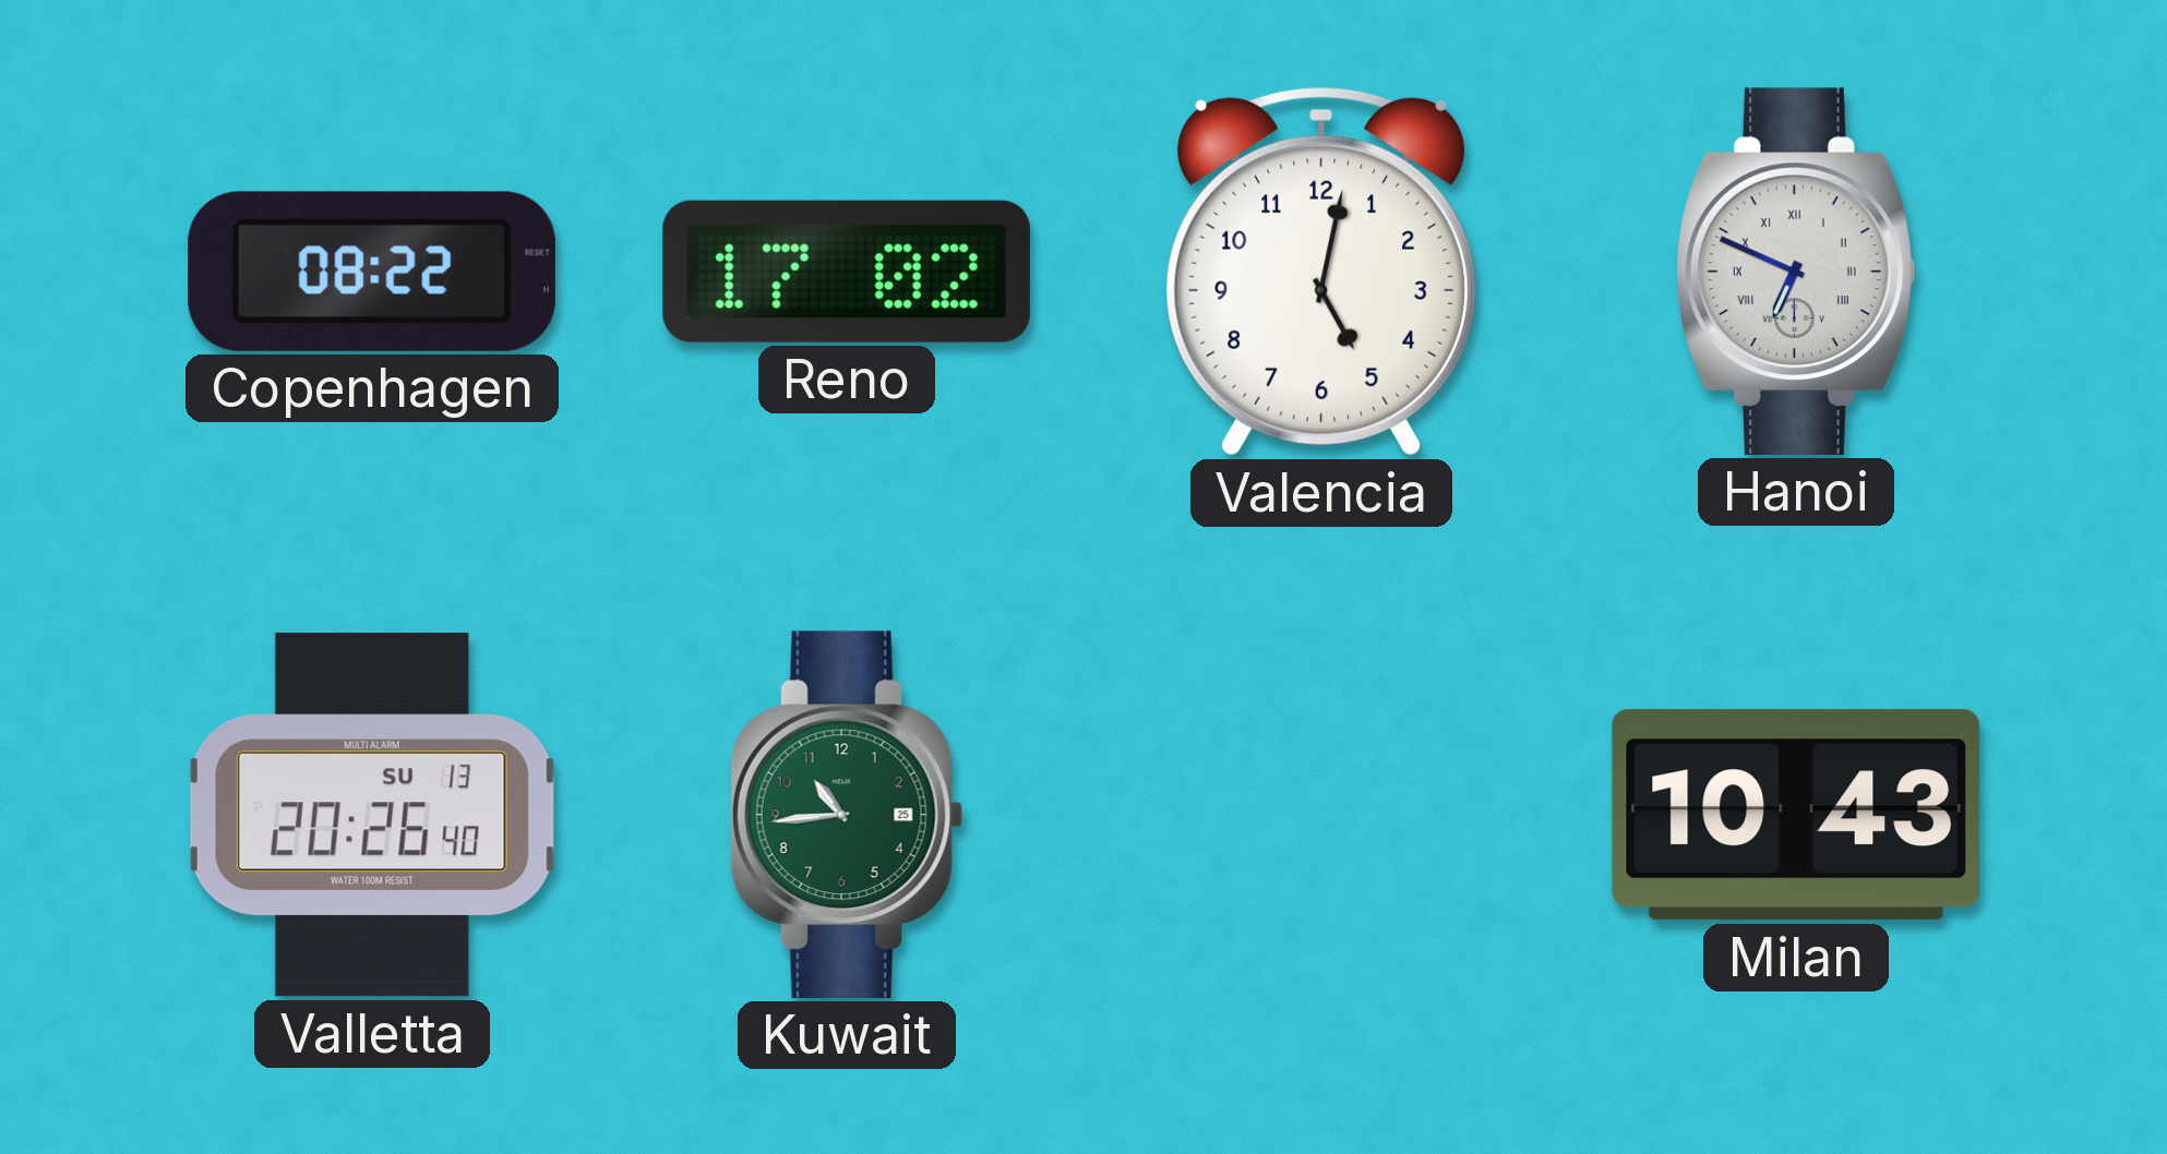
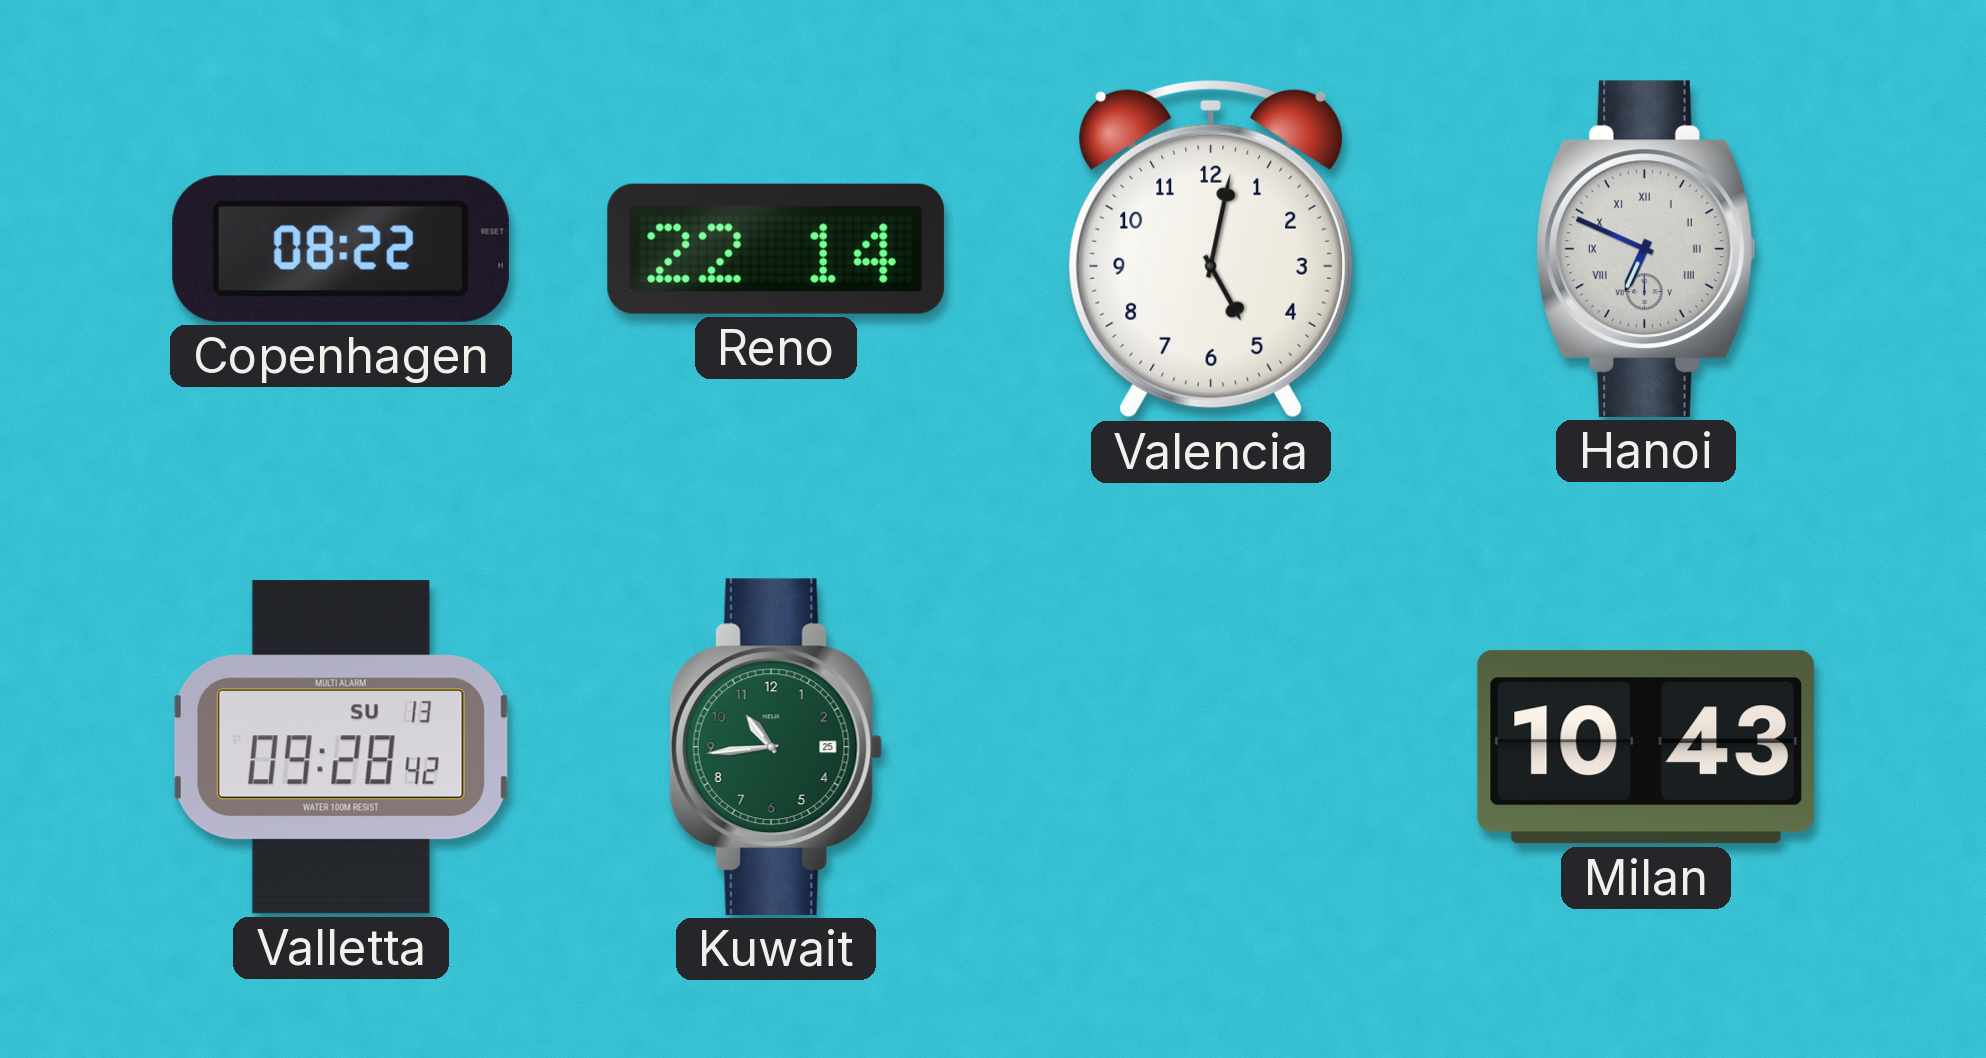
Reno: 17:02 -> 22:14
Valletta: 20:26 -> 09:28
